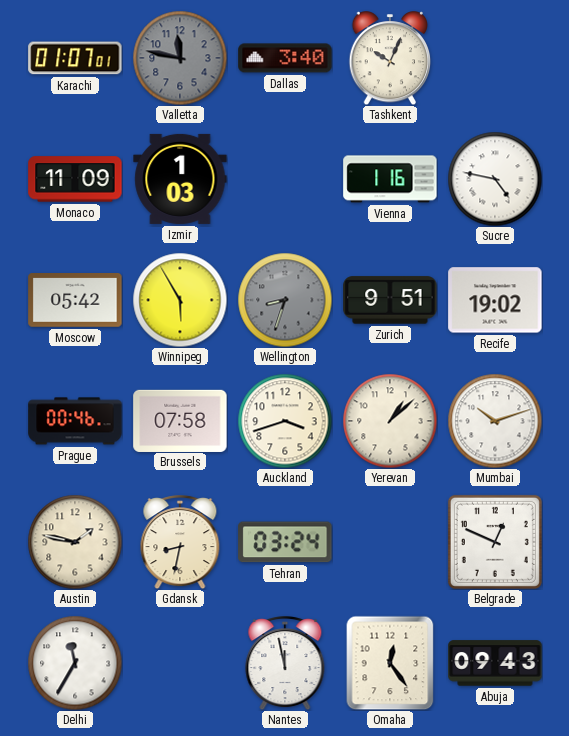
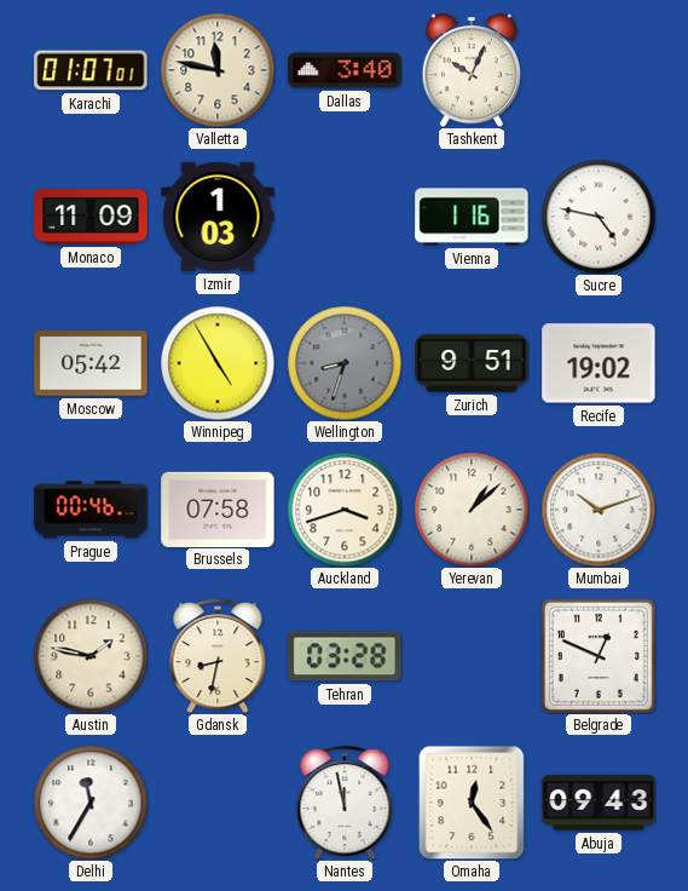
Valletta dial: grey -> cream
Winnipeg: 5:55 -> 4:55
Tehran: 03:24 -> 03:28
